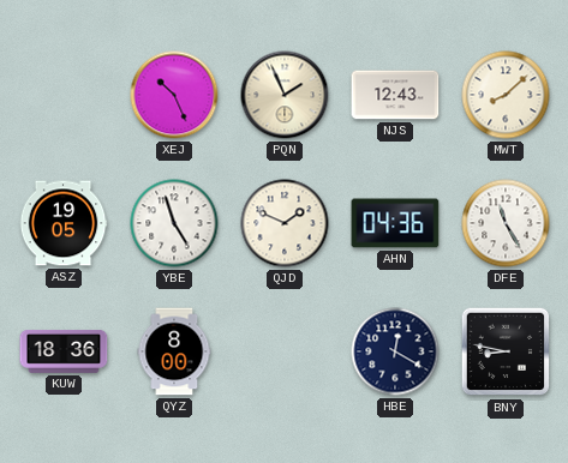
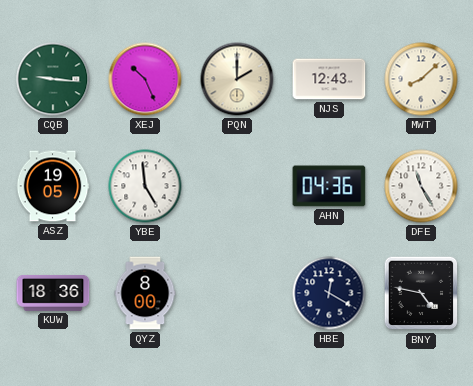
CQB: none -> 9:16
PQN: 1:56 -> 2:00
YBE: 4:57 -> 4:59
QJD: 1:49 -> none
BNY: 8:47 -> 4:47
